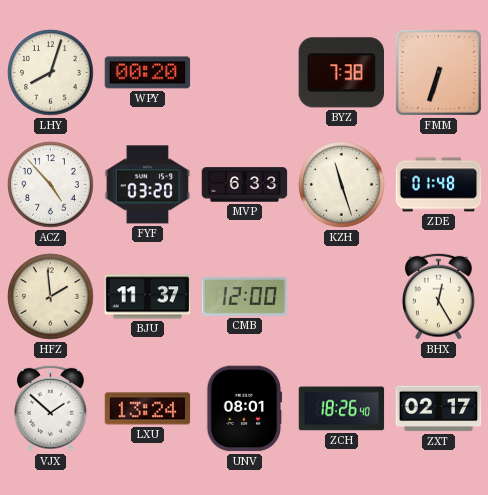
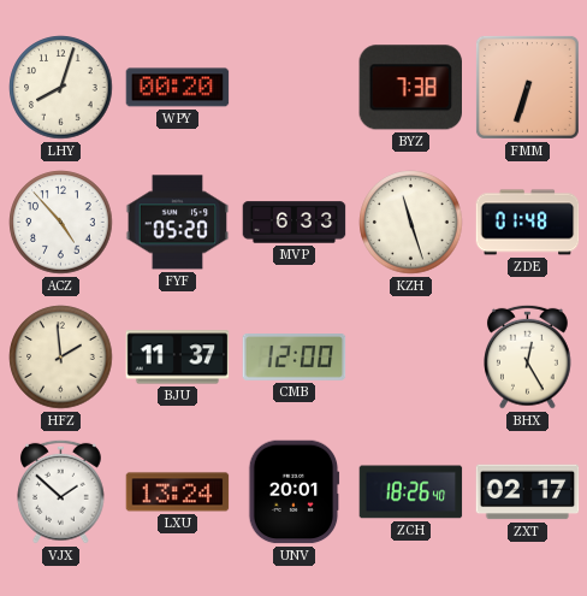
FYF: 03:20 -> 05:20
UNV: 08:01 -> 20:01
